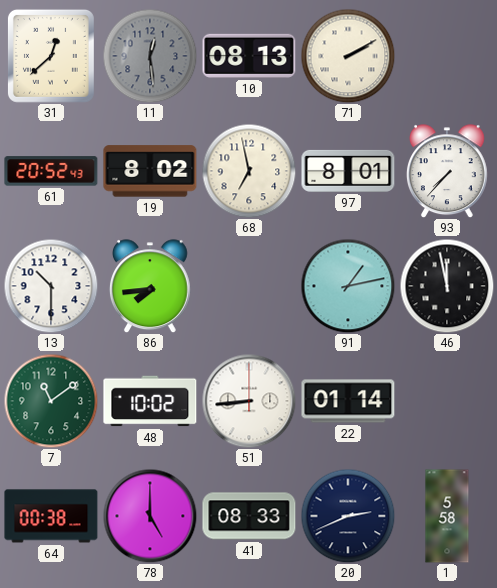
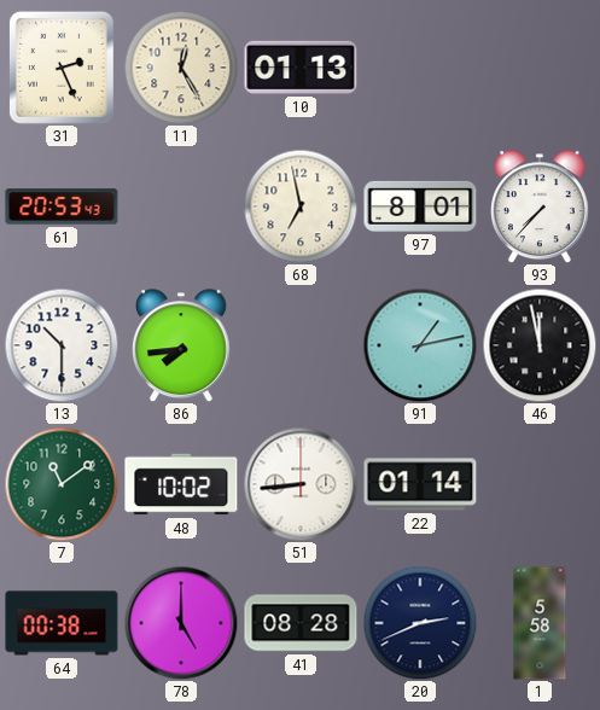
31: 12:38 -> 2:26
11: 12:29 -> 12:25
11 dial: grey -> cream
10: 08:13 -> 01:13
71: 2:10 -> none
61: 20:52 -> 20:53
19: 8:02 -> none
41: 08:33 -> 08:28
